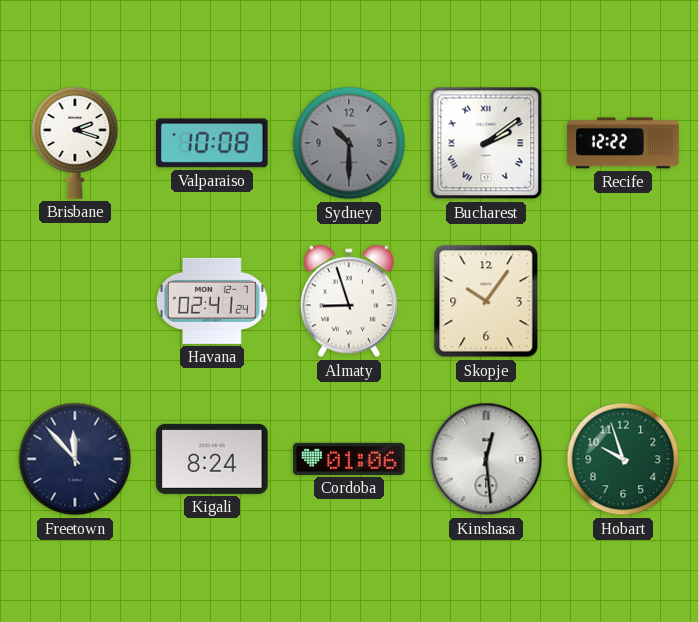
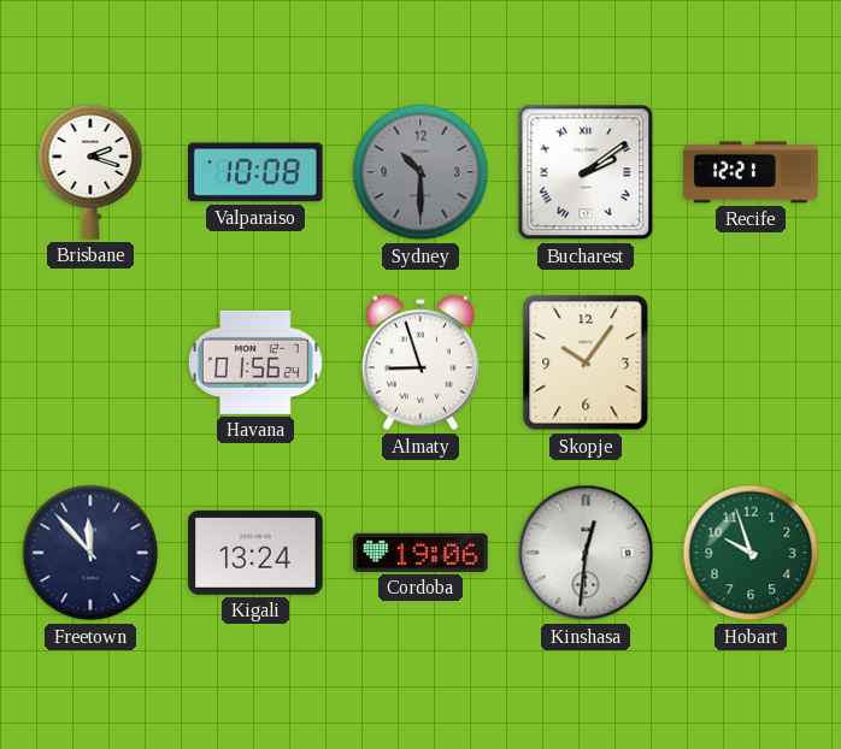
Recife: 12:22 -> 12:21
Havana: 02:41 -> 01:56
Kigali: 8:24 -> 13:24
Cordoba: 01:06 -> 19:06
Kinshasa: 12:29 -> 12:31
